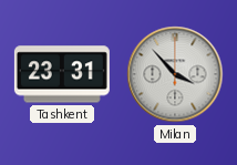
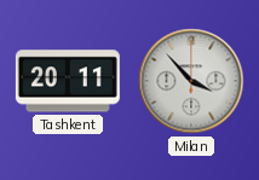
Tashkent: 23:31 -> 20:11
